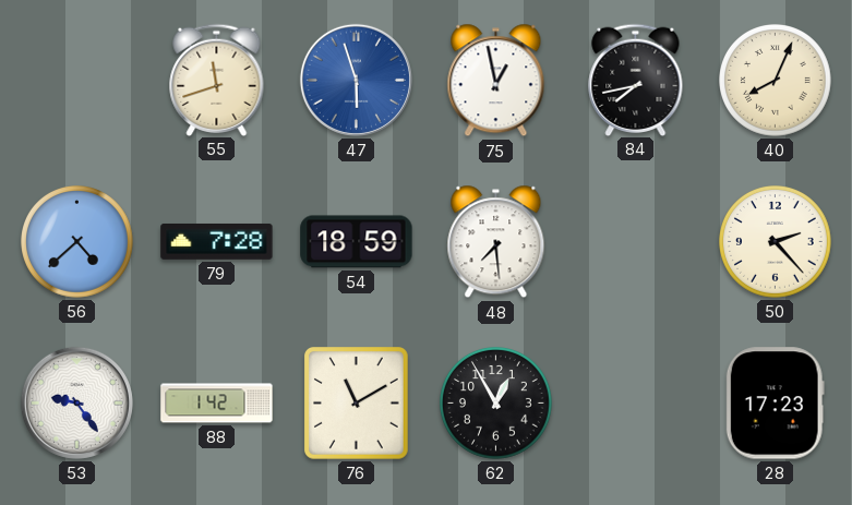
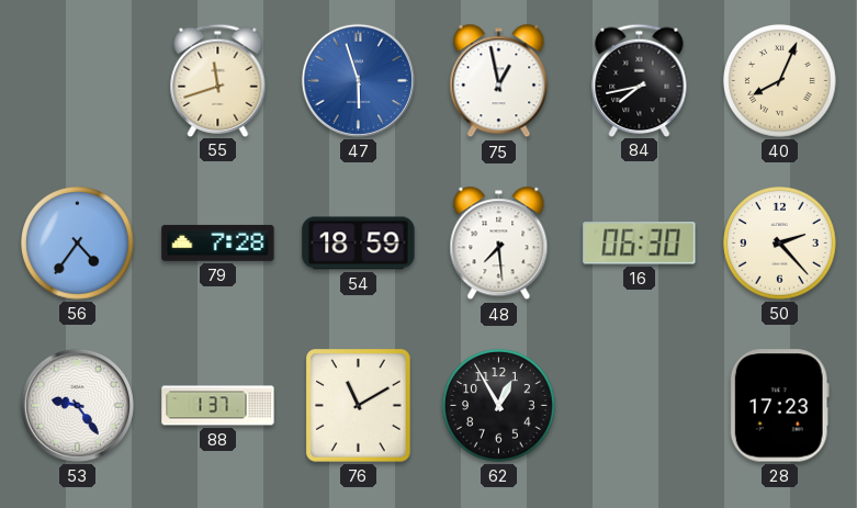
56: 4:38 -> 4:36
16: none -> 06:30
88: 1:42 -> 1:37
